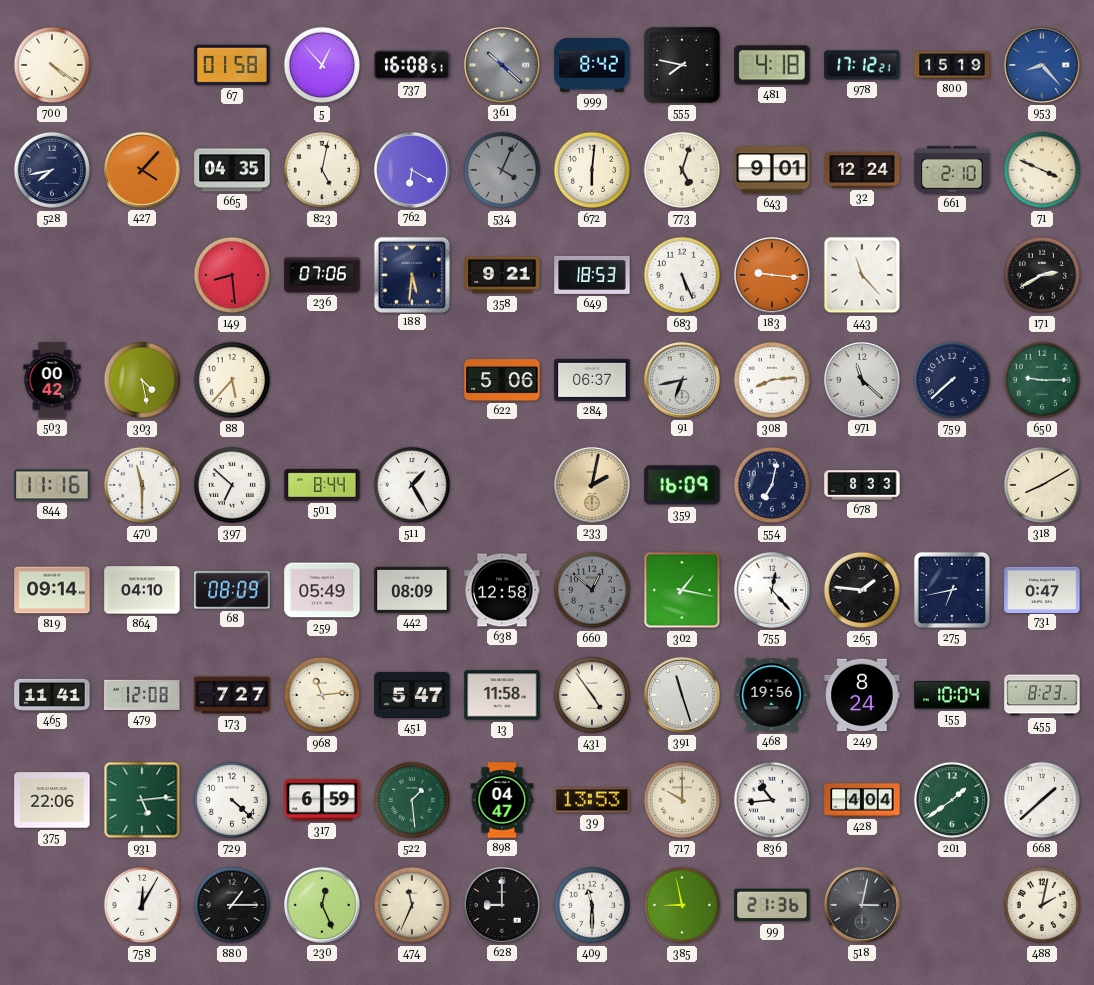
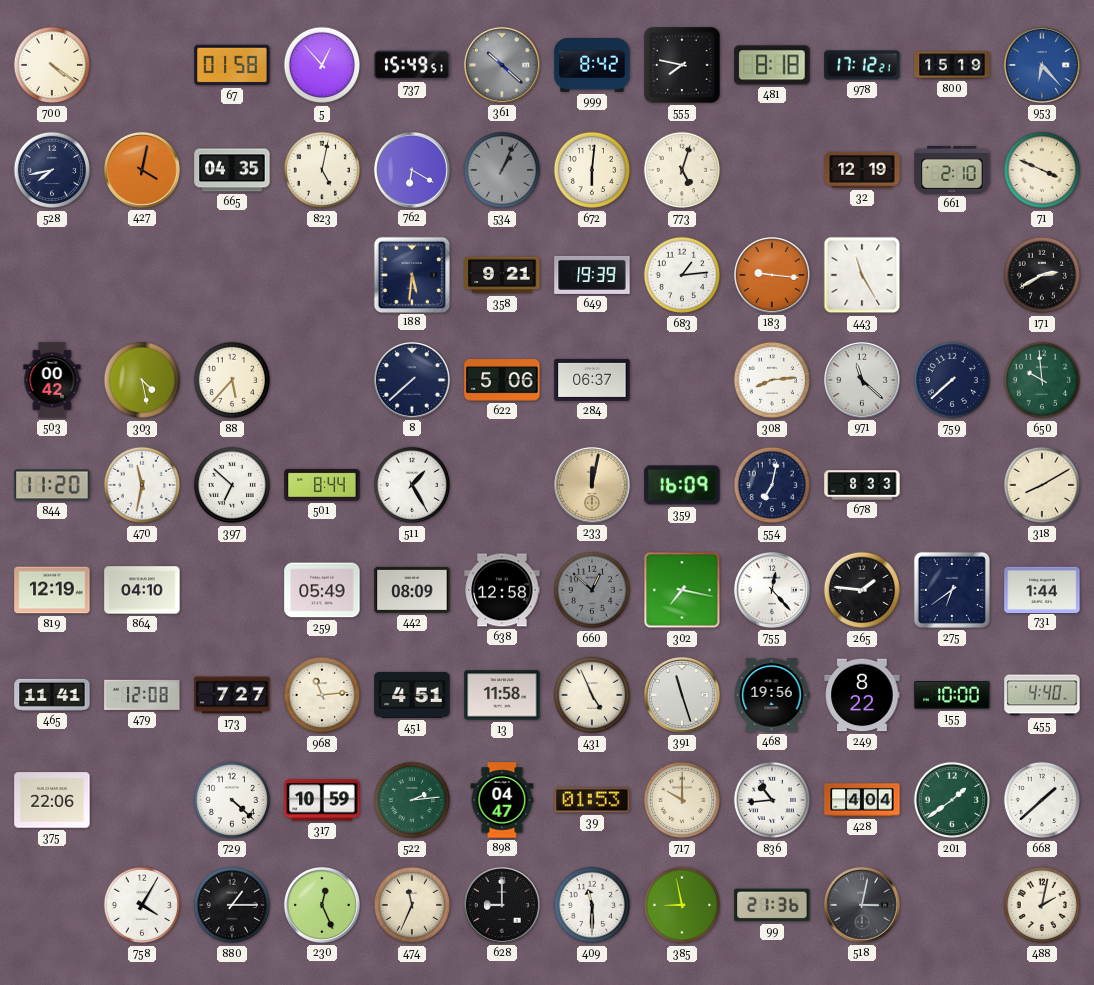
737: 16:08 -> 15:49
481: 4:18 -> 8:18
953: 8:23 -> 6:23
427: 4:07 -> 4:02
534: 4:04 -> 1:04
643: 9:01 -> none
32: 12:24 -> 12:19
149: 8:29 -> none
236: 07:06 -> none
649: 18:53 -> 19:39
683: 5:26 -> 1:14
443: 11:23 -> 11:25
8: none -> 7:38
91: 6:43 -> none
650: 9:15 -> 9:59
844: 11:16 -> 11:20
470: 11:30 -> 11:32
233: 2:02 -> 12:02
819: 09:14 -> 12:19
68: 08:09 -> none
302: 1:17 -> 7:17
275: 6:43 -> 6:39
731: 0:47 -> 1:44
451: 5:47 -> 4:51
431: 4:54 -> 4:56
249: 8:24 -> 8:22
155: 10:04 -> 10:00
455: 8:23 -> 4:40
931: 5:14 -> none
317: 6:59 -> 10:59
522: 1:29 -> 2:14
39: 13:53 -> 01:53
758: 12:05 -> 4:05
